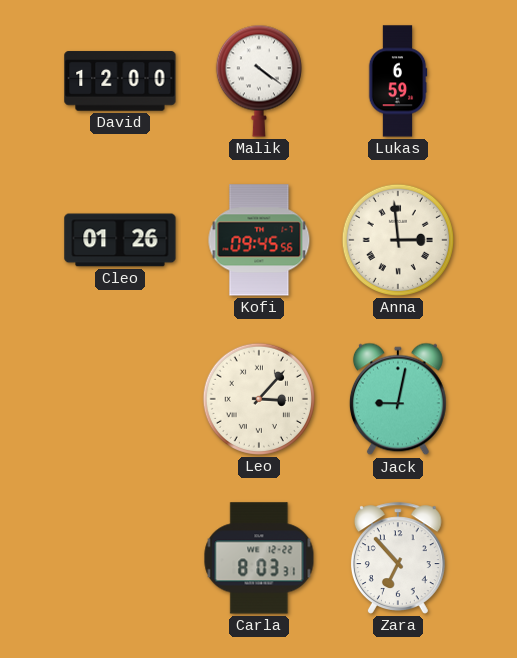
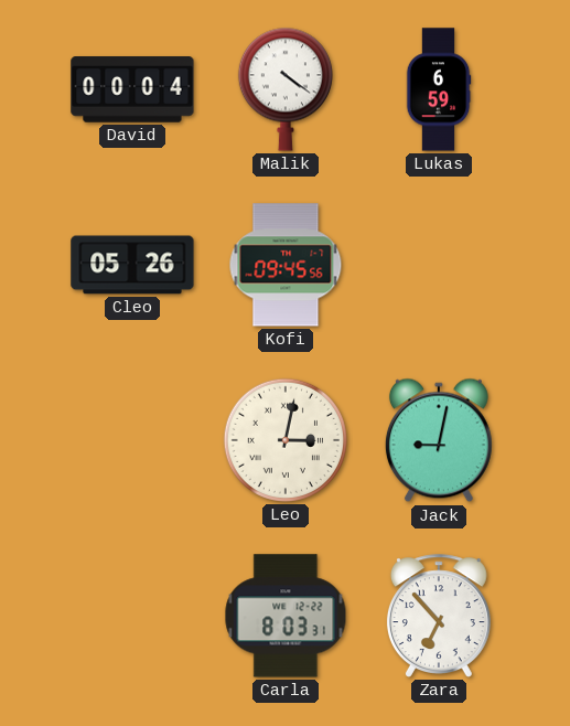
David: 12:00 -> 00:04
Cleo: 01:26 -> 05:26
Anna: 2:59 -> none
Leo: 3:07 -> 3:02
